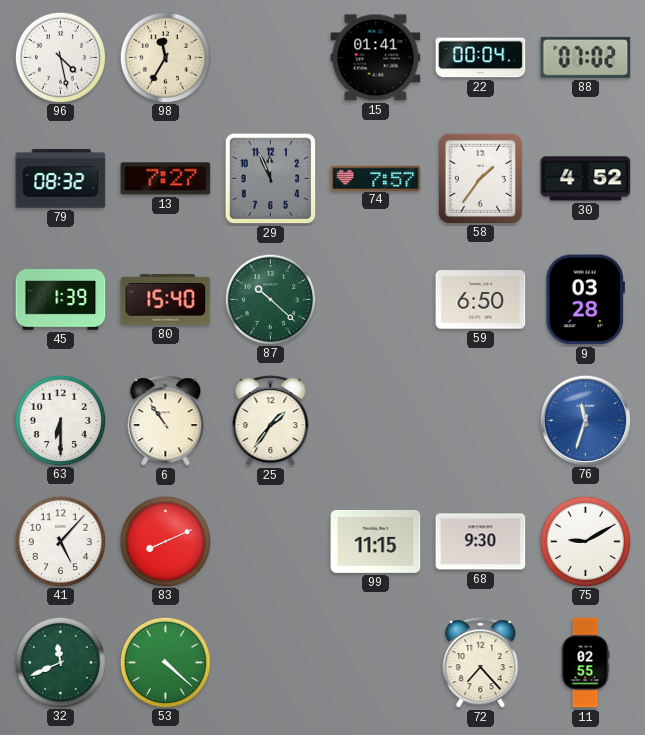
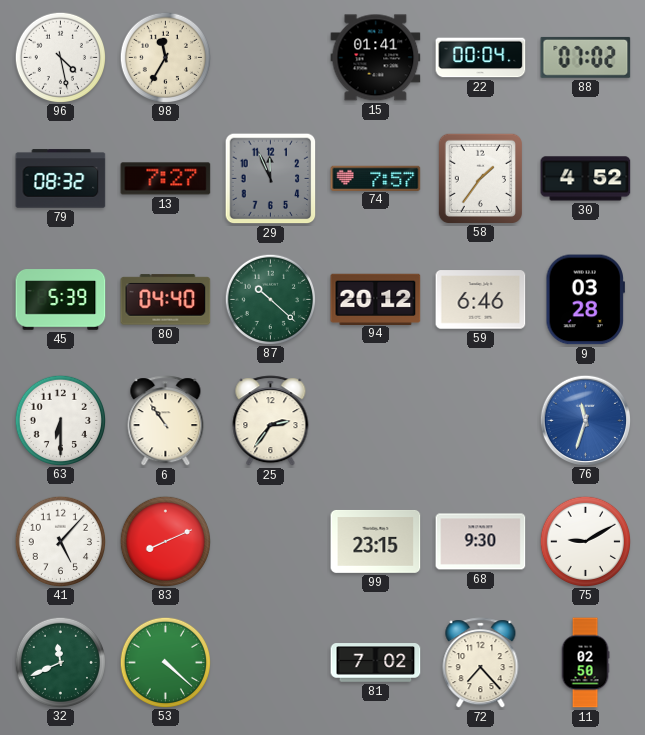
45: 1:39 -> 5:39
80: 15:40 -> 04:40
94: none -> 20:12
59: 6:50 -> 6:46
25: 1:36 -> 2:36
99: 11:15 -> 23:15
81: none -> 7:02
11: 02:55 -> 02:50
